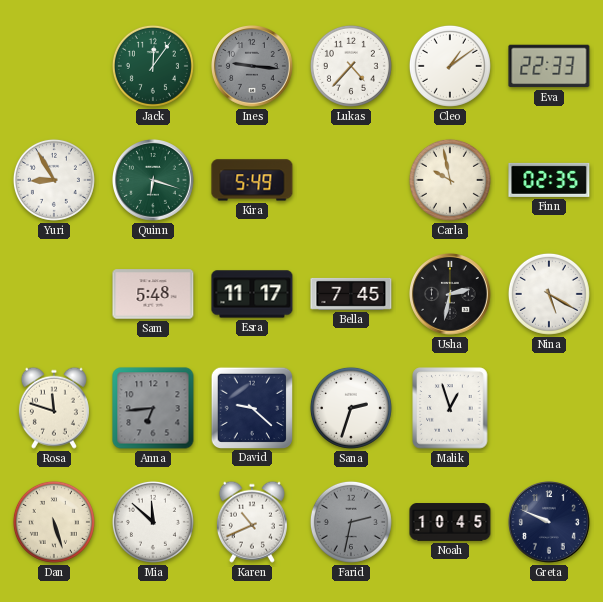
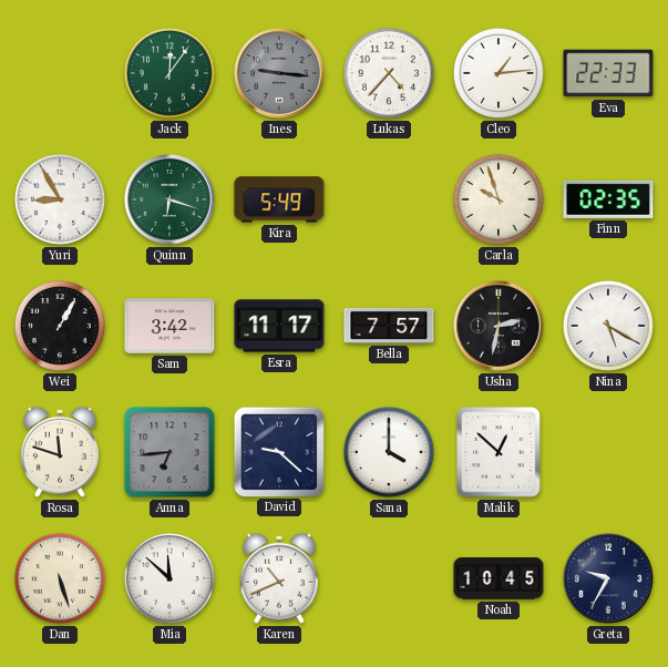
Cleo: 1:09 -> 1:14
Carla: 9:58 -> 9:57
Wei: none -> 1:05
Sam: 5:48 -> 3:42
Bella: 7:45 -> 7:57
Sana: 2:33 -> 4:00
Malik: 12:57 -> 12:52
Farid: 2:32 -> none
Greta: 9:49 -> 9:35
